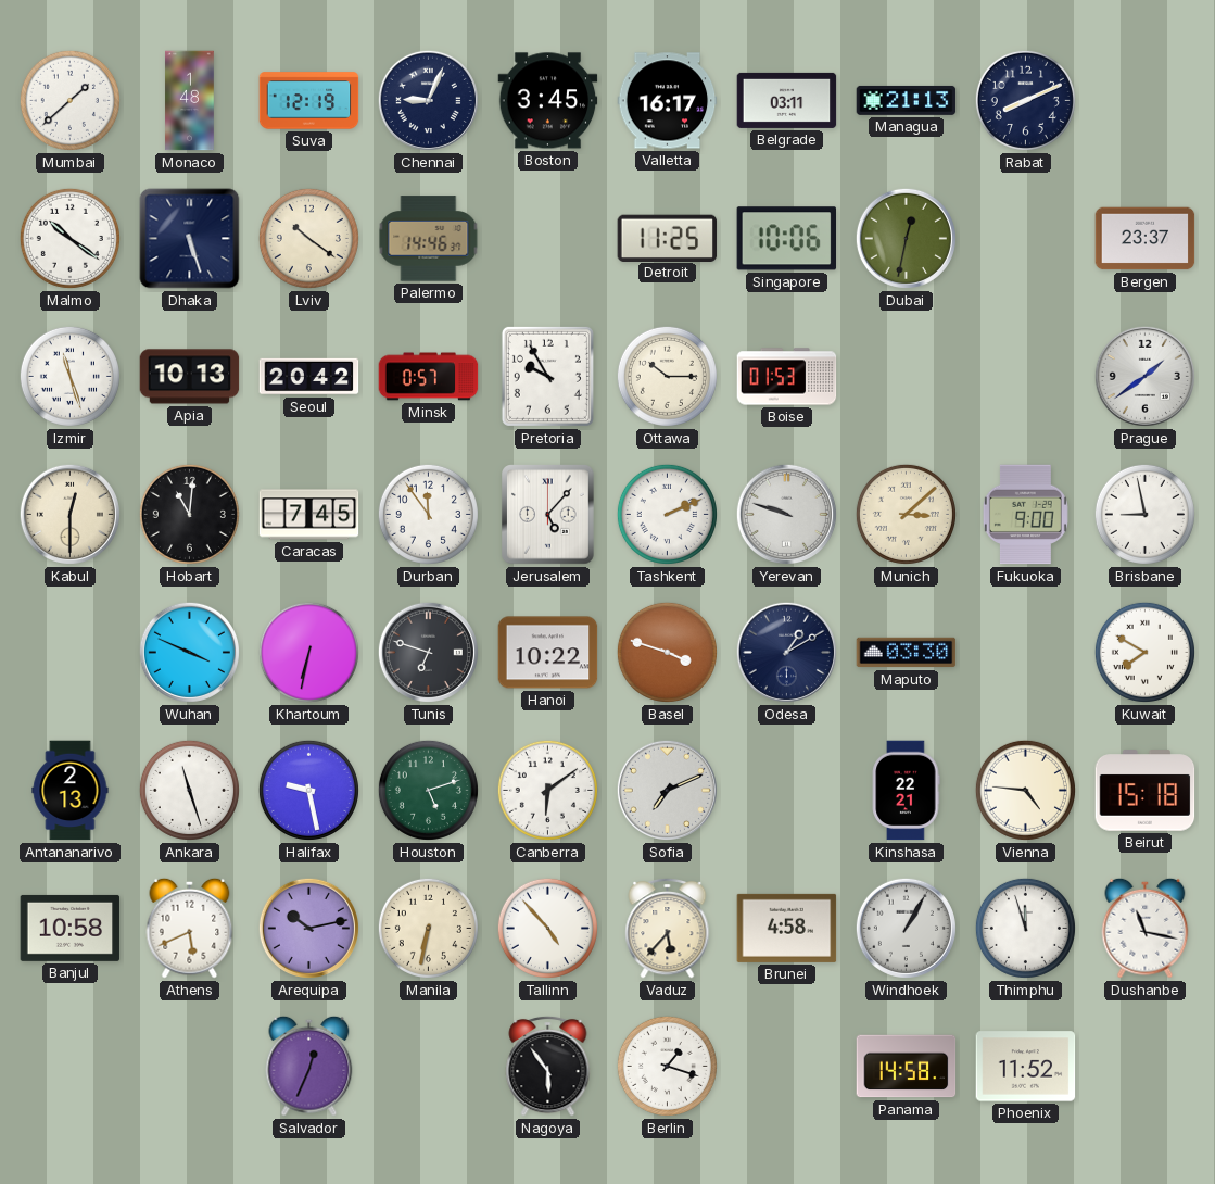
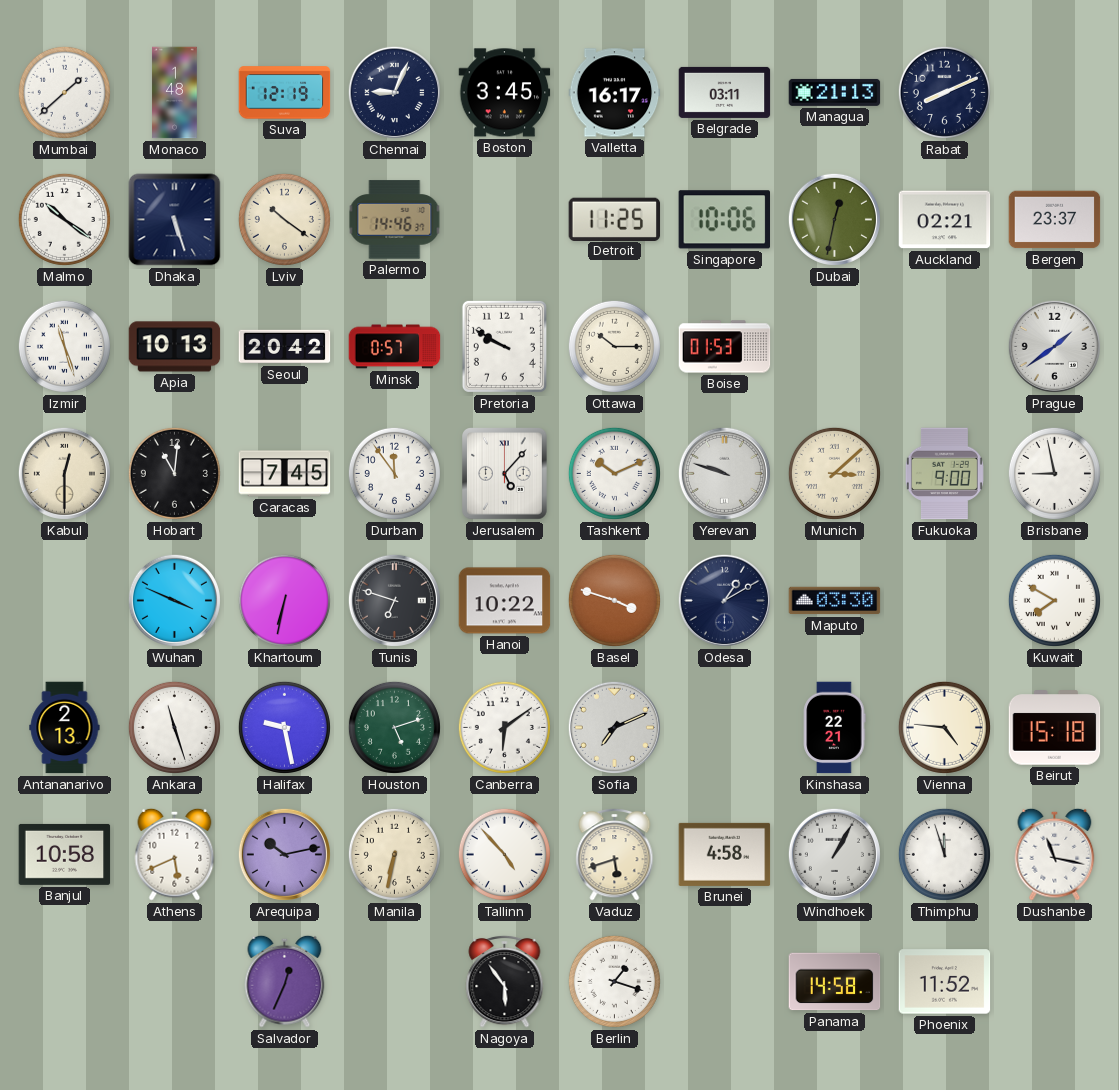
Auckland: none -> 02:21
Pretoria: 9:55 -> 9:50
Tashkent: 2:11 -> 10:11
Vaduz: 5:37 -> 5:42
